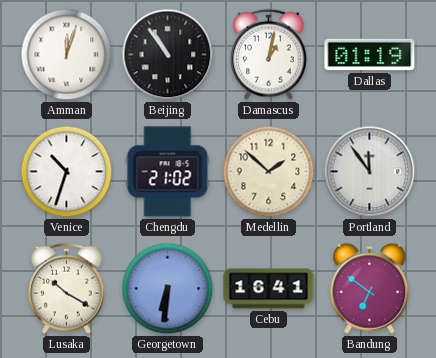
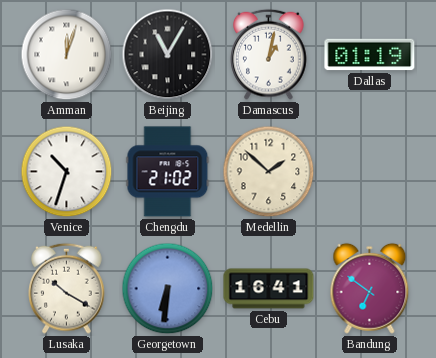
Beijing: 10:54 -> 11:05
Portland: 11:54 -> none
